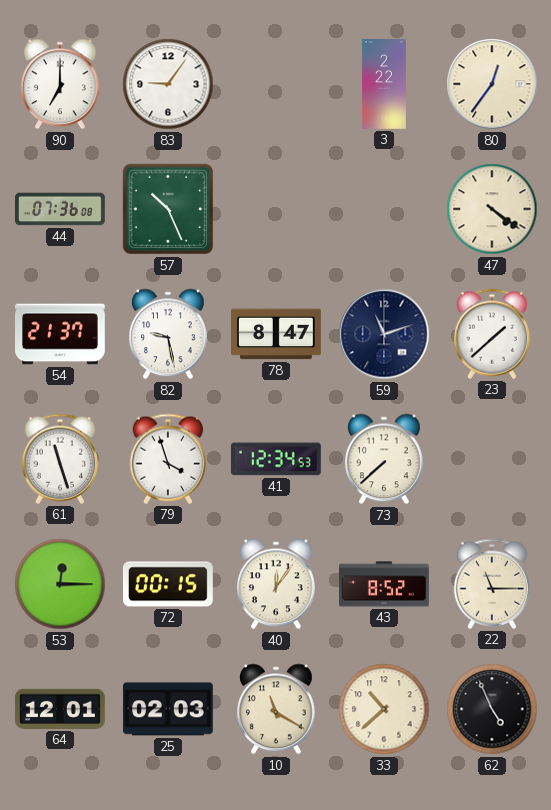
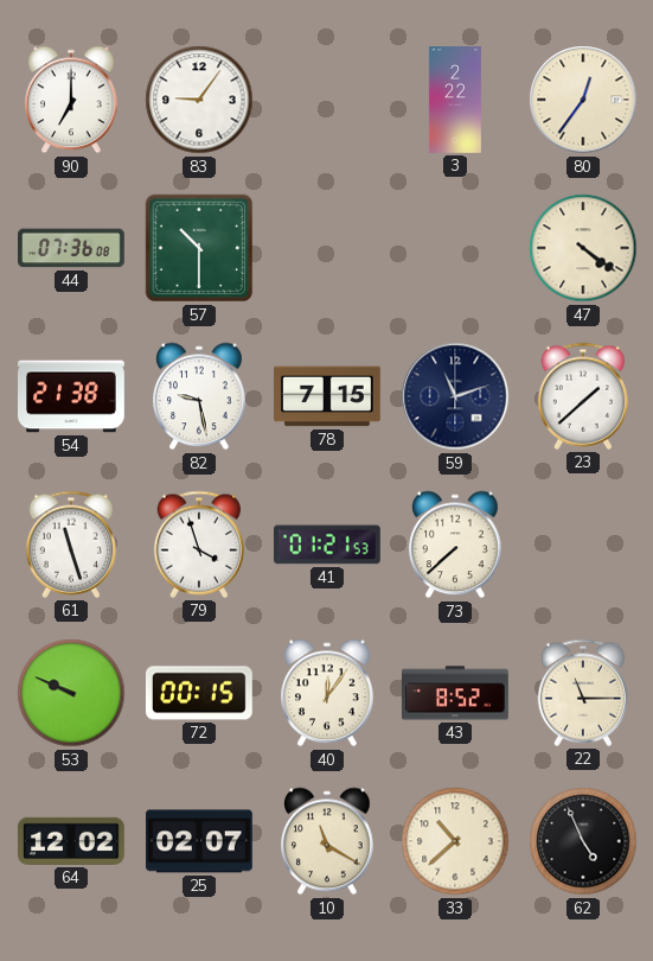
57: 10:26 -> 10:30
54: 21:37 -> 21:38
78: 8:47 -> 7:15
41: 12:34 -> 01:21
53: 12:15 -> 9:49
64: 12:01 -> 12:02
25: 02:03 -> 02:07
